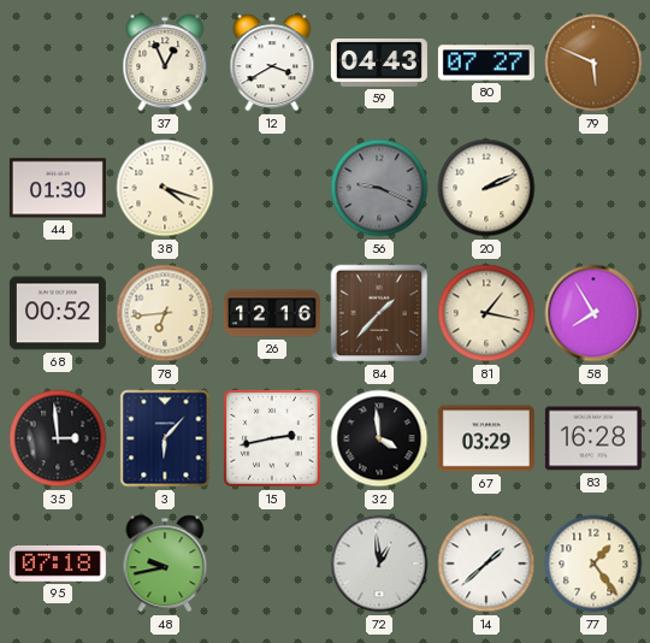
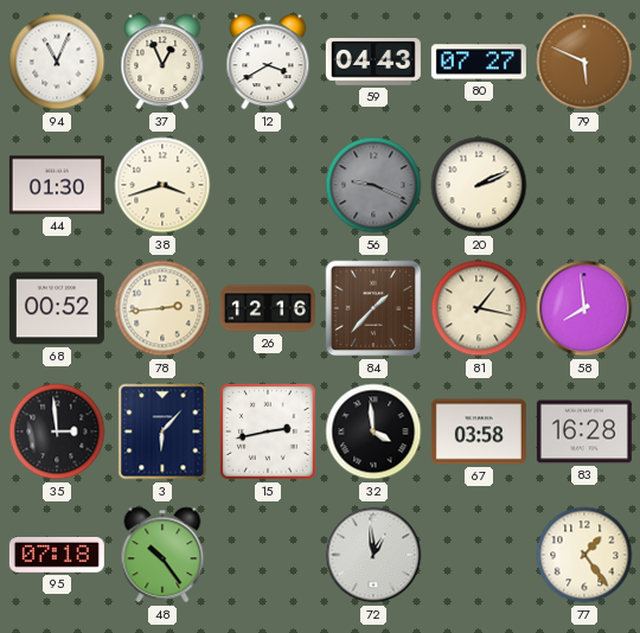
94: none -> 11:04
38: 4:18 -> 3:42
78: 6:44 -> 2:44
58: 7:55 -> 7:59
67: 03:29 -> 03:58
48: 9:43 -> 10:24
14: 1:38 -> none
